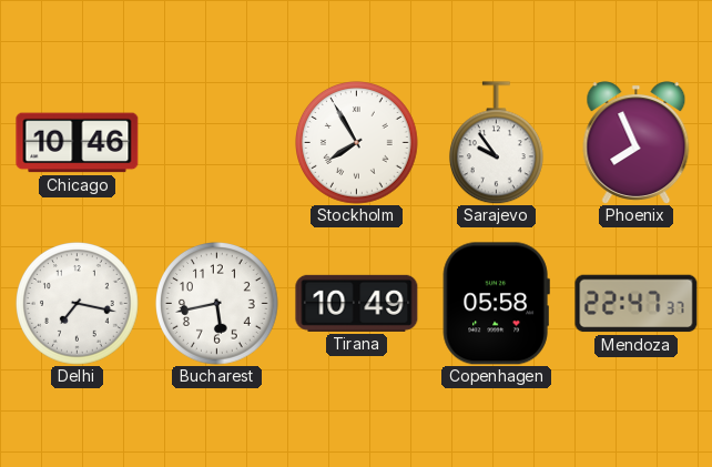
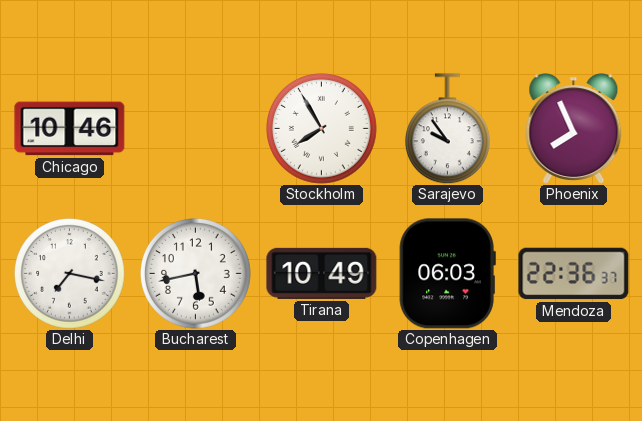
Copenhagen: 05:58 -> 06:03
Mendoza: 22:47 -> 22:36
